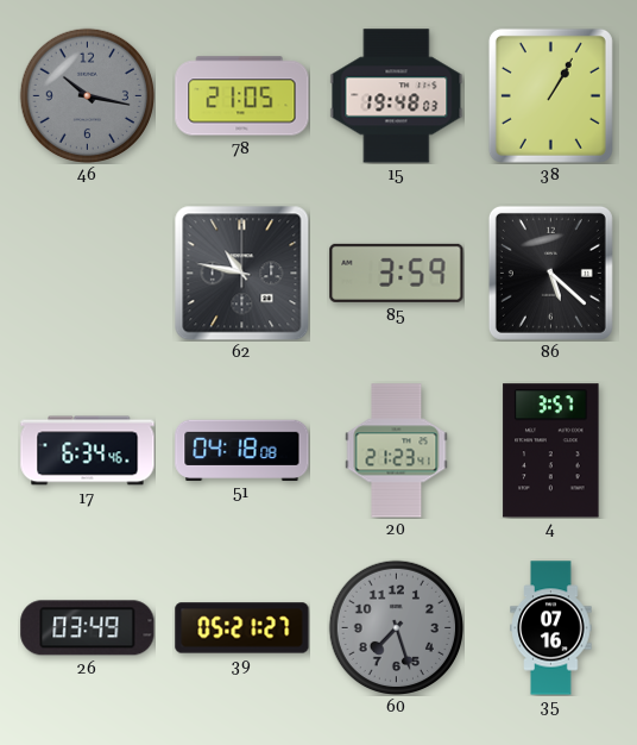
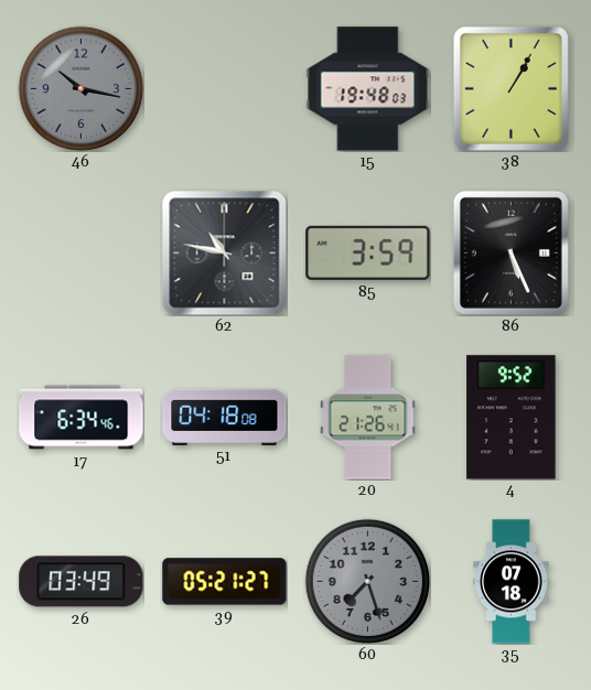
78: 21:05 -> none
86: 5:22 -> 5:26
20: 21:23 -> 21:26
4: 3:57 -> 9:52
35: 07:16 -> 07:18
